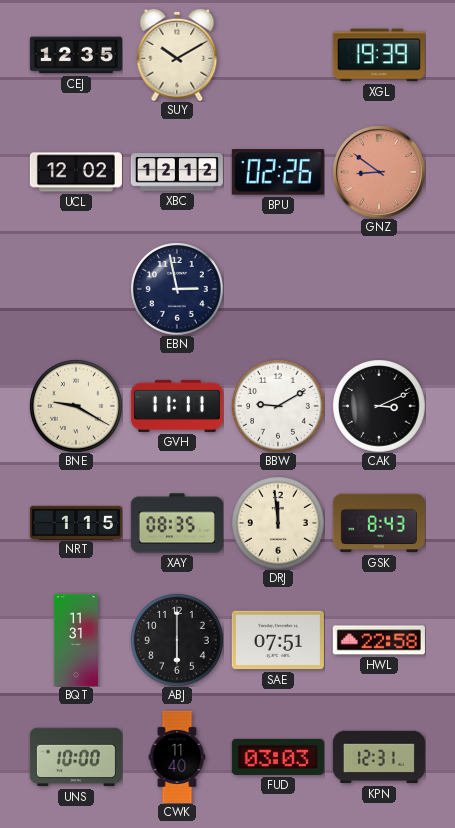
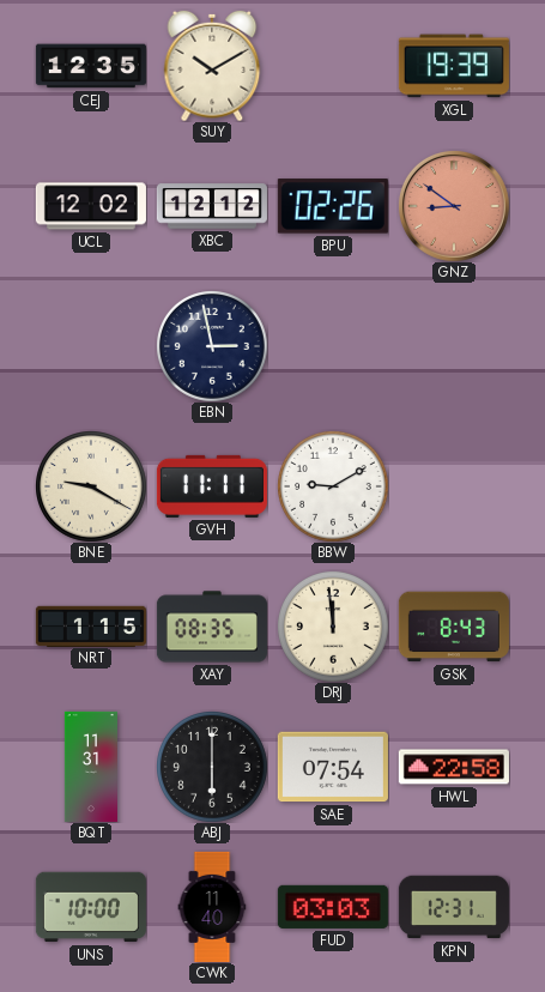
CAK: 3:11 -> none
SAE: 07:51 -> 07:54
